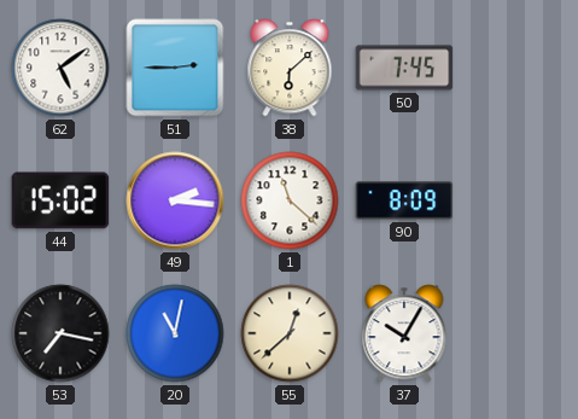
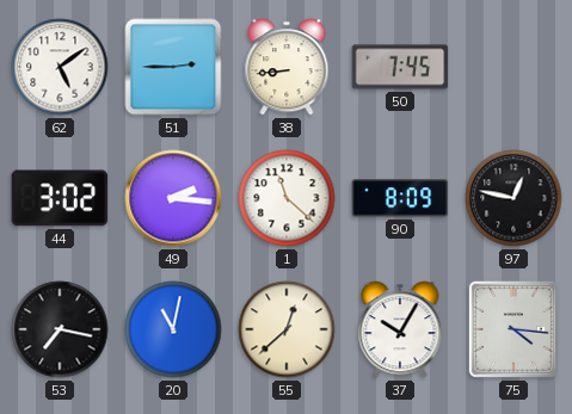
38: 6:08 -> 8:44
44: 15:02 -> 3:02
97: none -> 12:47
75: none -> 4:16
